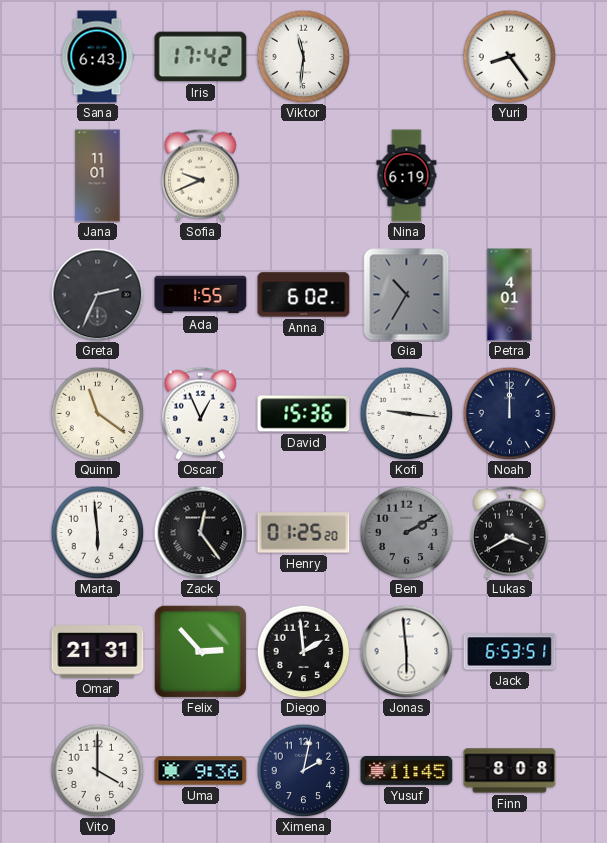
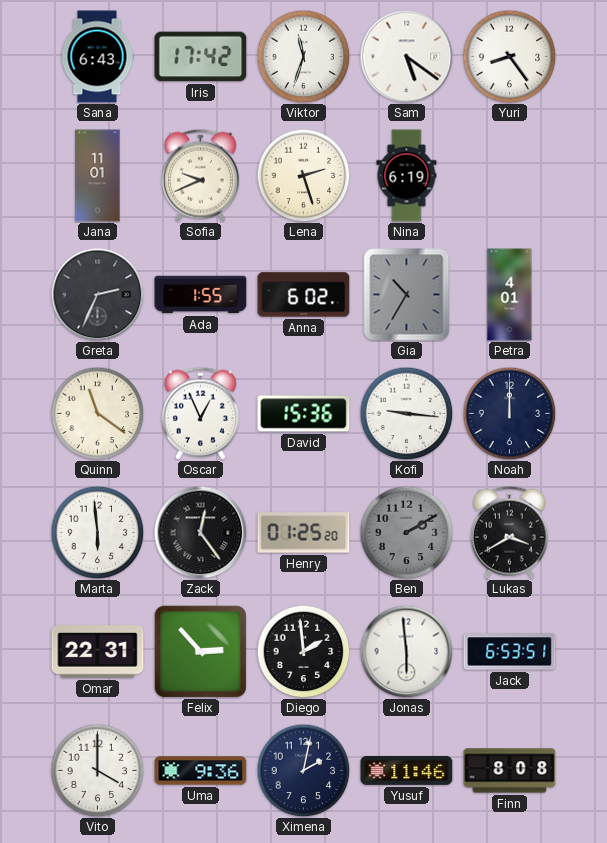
Viktor: 11:31 -> 11:33
Sam: none -> 5:21
Lena: none -> 2:27
Omar: 21:31 -> 22:31
Yusuf: 11:45 -> 11:46
